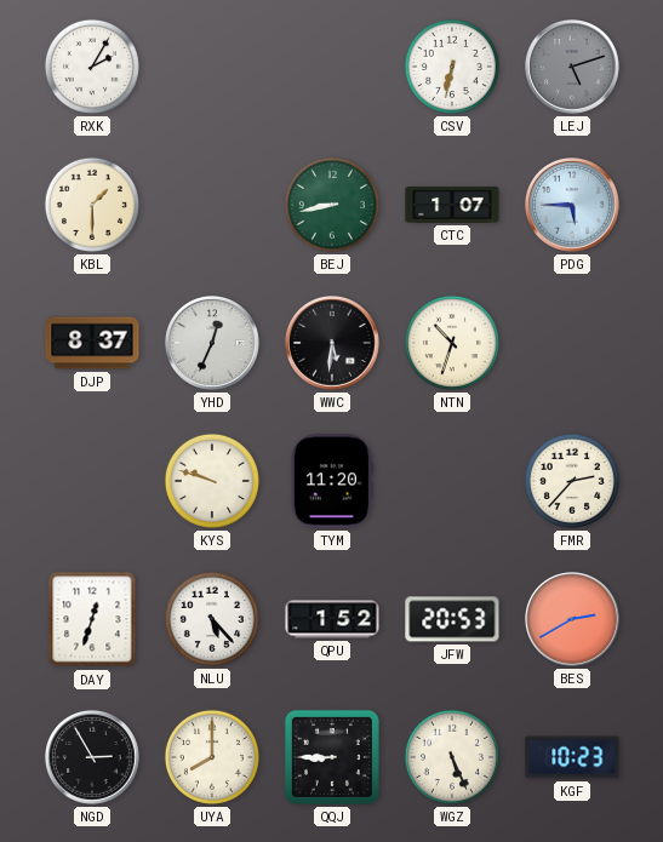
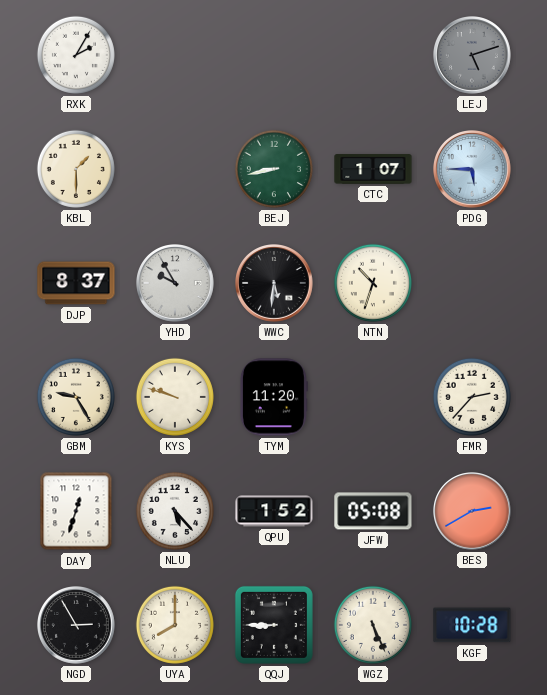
CSV: 6:32 -> none
YHD: 12:34 -> 9:55
GBM: none -> 9:25
JFW: 20:53 -> 05:08
KGF: 10:23 -> 10:28
